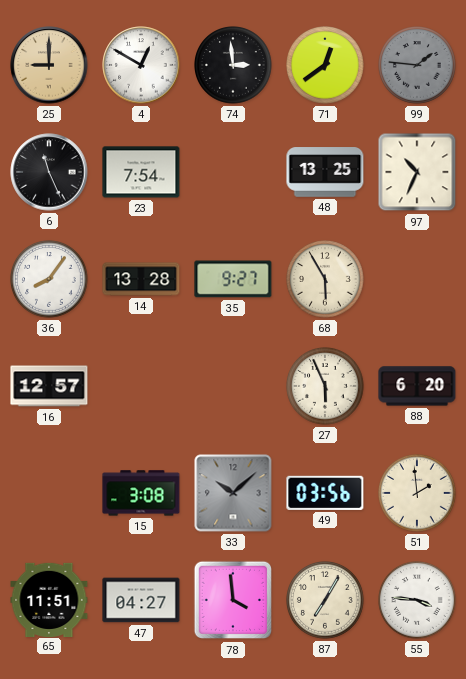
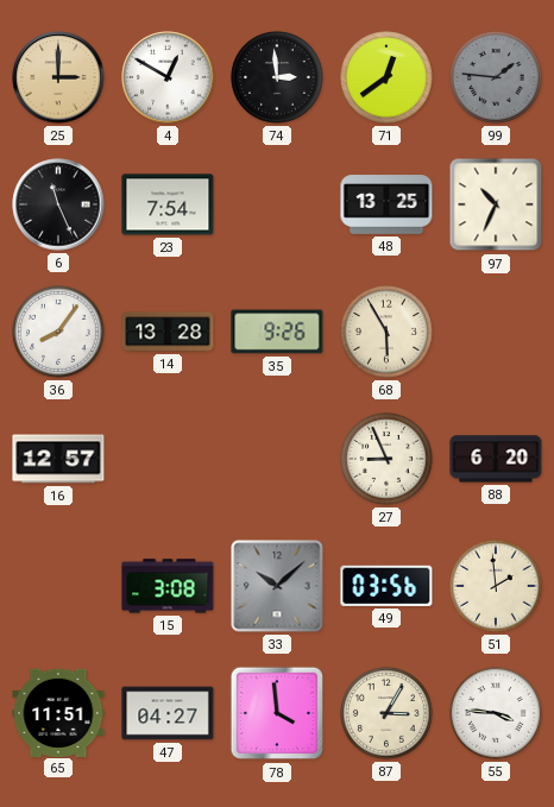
25: 9:00 -> 3:00
35: 9:27 -> 9:26
27: 5:56 -> 8:56
87: 7:05 -> 3:05
